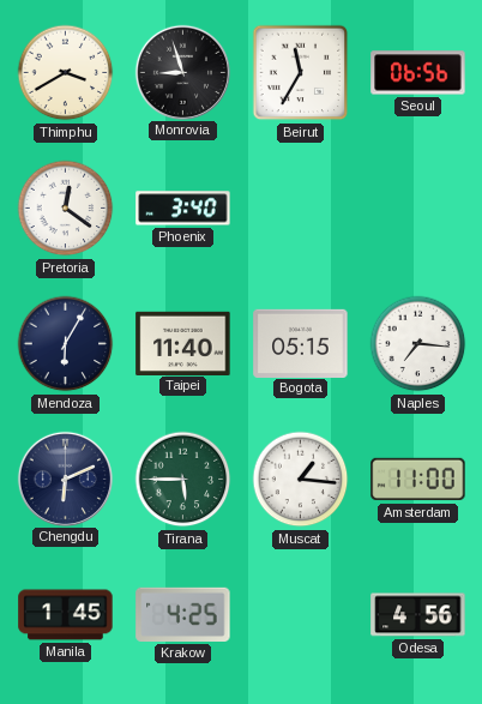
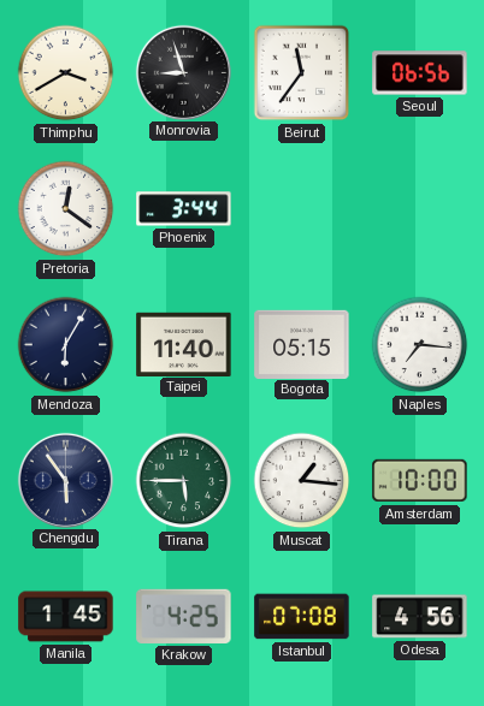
Beirut: 11:35 -> 11:36
Phoenix: 3:40 -> 3:44
Chengdu: 6:11 -> 5:54
Amsterdam: 11:00 -> 10:00
Istanbul: none -> 07:08
